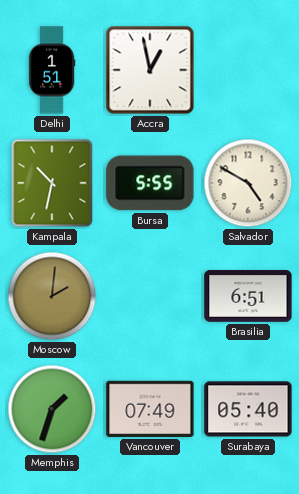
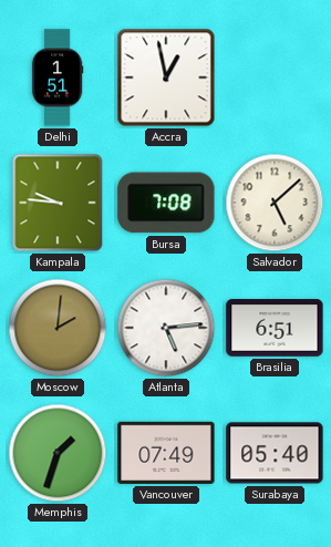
Kampala: 10:32 -> 9:46
Bursa: 5:55 -> 7:08
Salvador: 4:50 -> 5:08
Atlanta: none -> 5:14
